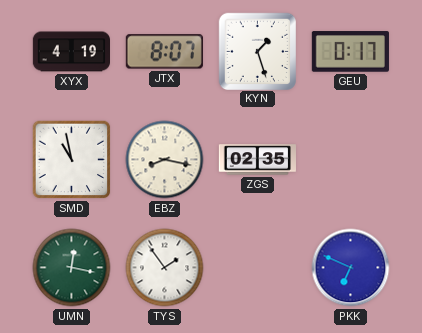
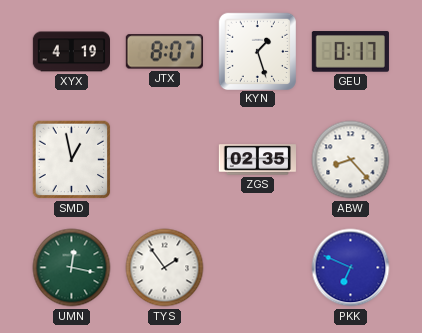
SMD: 10:58 -> 12:58
EBZ: 8:17 -> none
ABW: none -> 8:23
